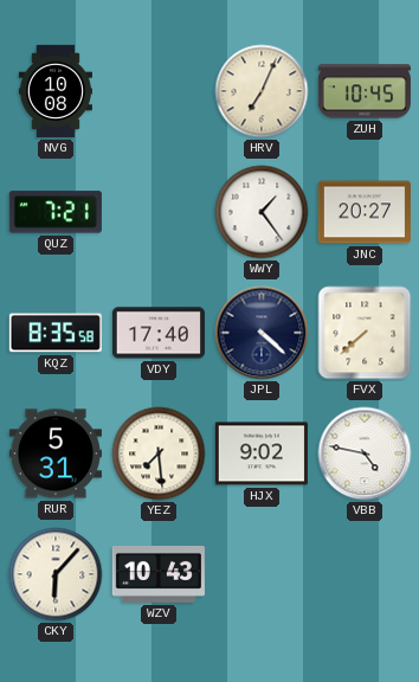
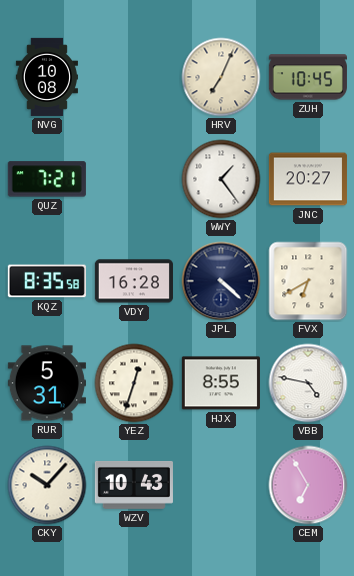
VDY: 17:40 -> 16:28
FVX: 7:38 -> 6:40
YEZ: 7:29 -> 12:33
HJX: 9:02 -> 8:55
CKY: 6:07 -> 10:07
CEM: none -> 6:55
